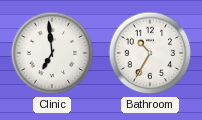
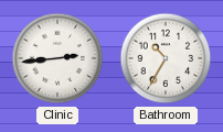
Clinic: 6:59 -> 2:44
